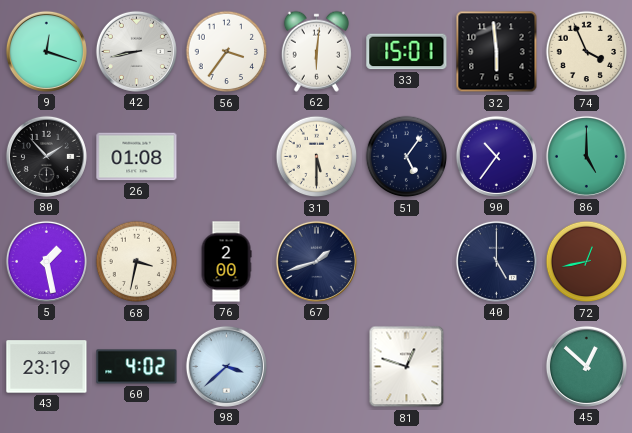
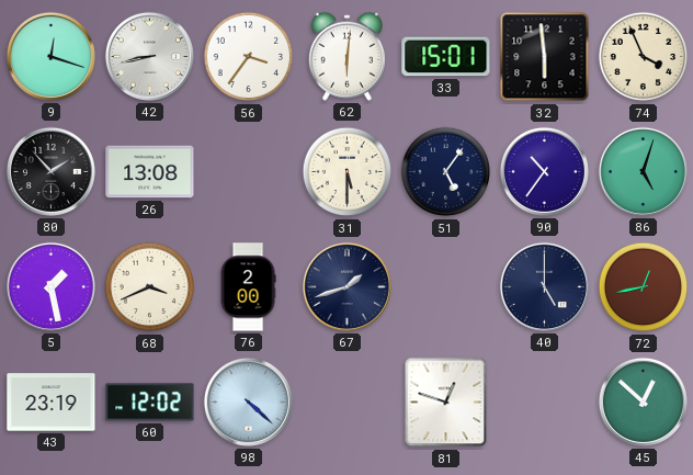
26: 01:08 -> 13:08
86: 5:00 -> 5:03
68: 3:32 -> 3:41
60: 4:02 -> 12:02
98: 3:38 -> 4:22
